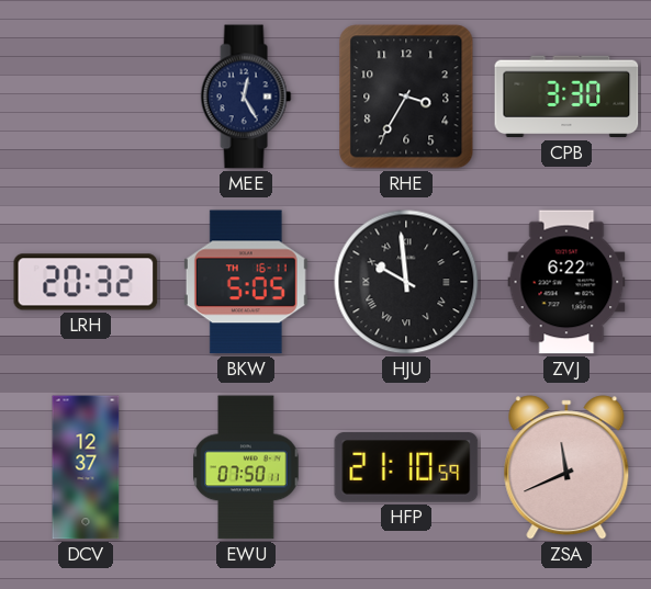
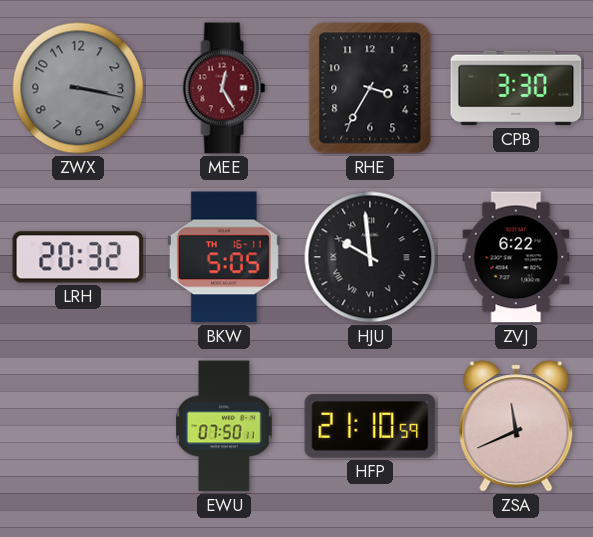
ZWX: none -> 3:17
MEE dial: navy -> burgundy
DCV: 12:37 -> none
